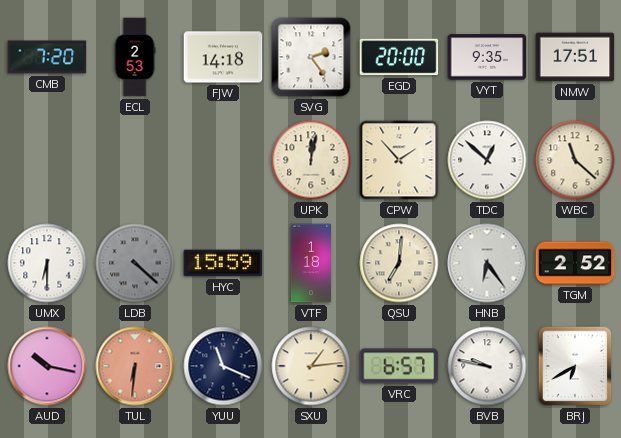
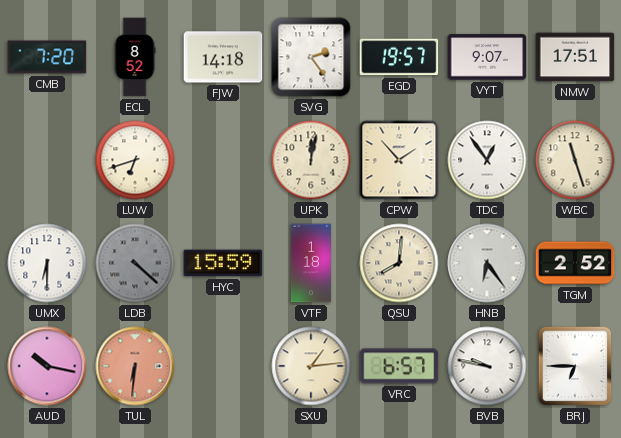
ECL: 2:53 -> 8:52
EGD: 20:00 -> 19:57
VYT: 9:35 -> 9:07
LUW: none -> 6:42
TDC: 12:52 -> 12:54
WBC: 11:22 -> 11:27
QSU: 7:01 -> 8:01
YUU: 11:19 -> none
BRJ: 6:40 -> 6:45
